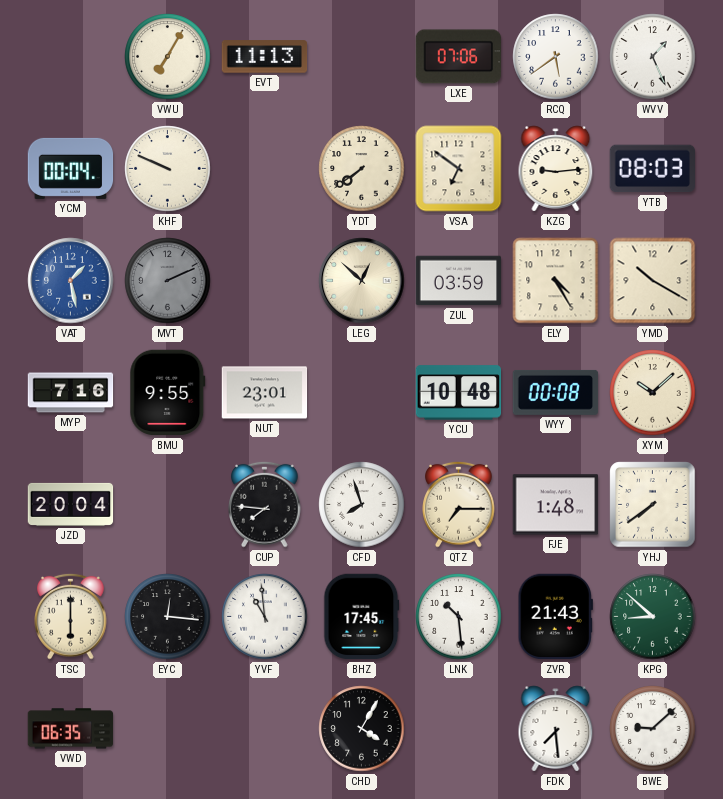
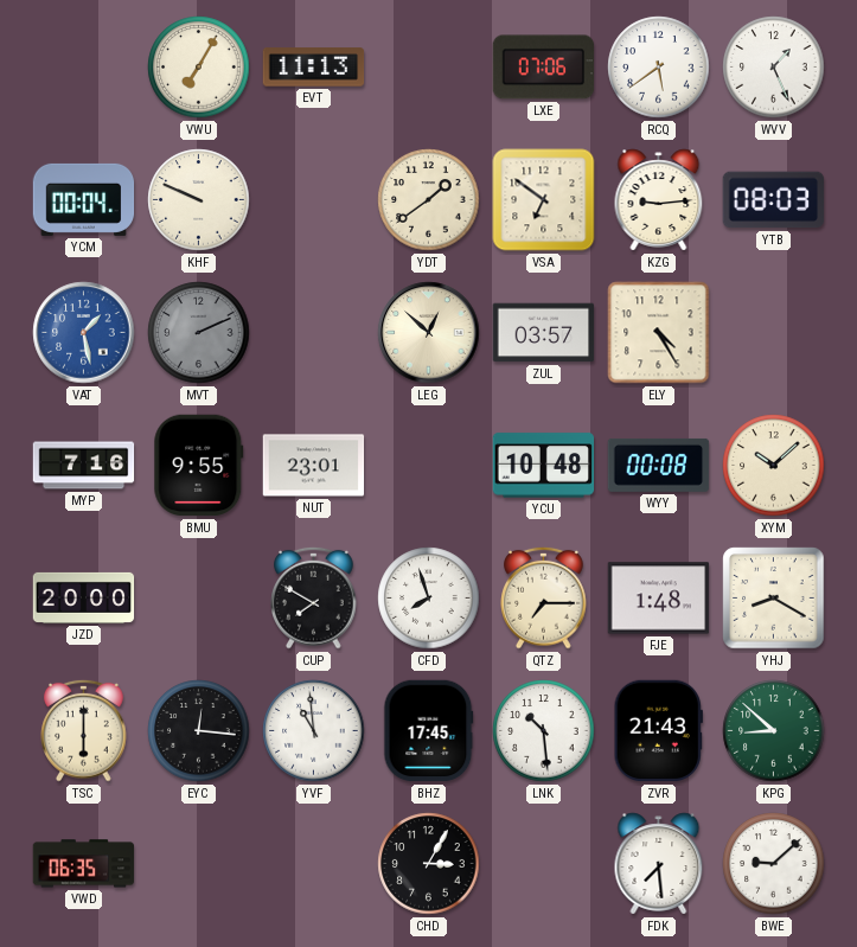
YDT: 7:39 -> 1:39
ZUL: 03:59 -> 03:57
YMD: 10:20 -> none
JZD: 20:04 -> 20:00
CUP: 7:46 -> 7:50
YHJ: 7:39 -> 8:20
CHD: 4:05 -> 3:05
